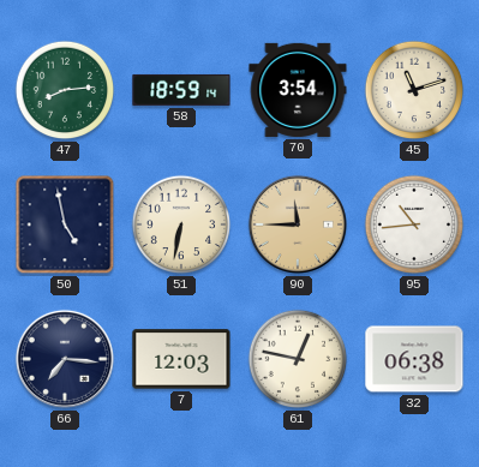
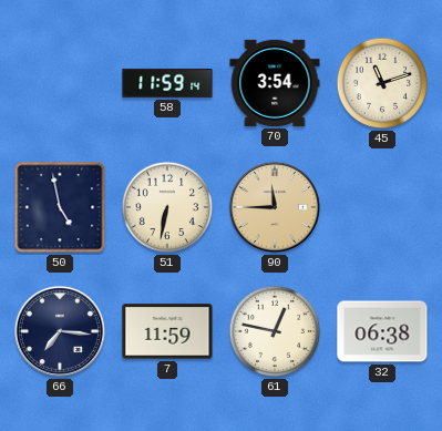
47: 8:14 -> none
58: 18:59 -> 11:59
95: 10:44 -> none
7: 12:03 -> 11:59
